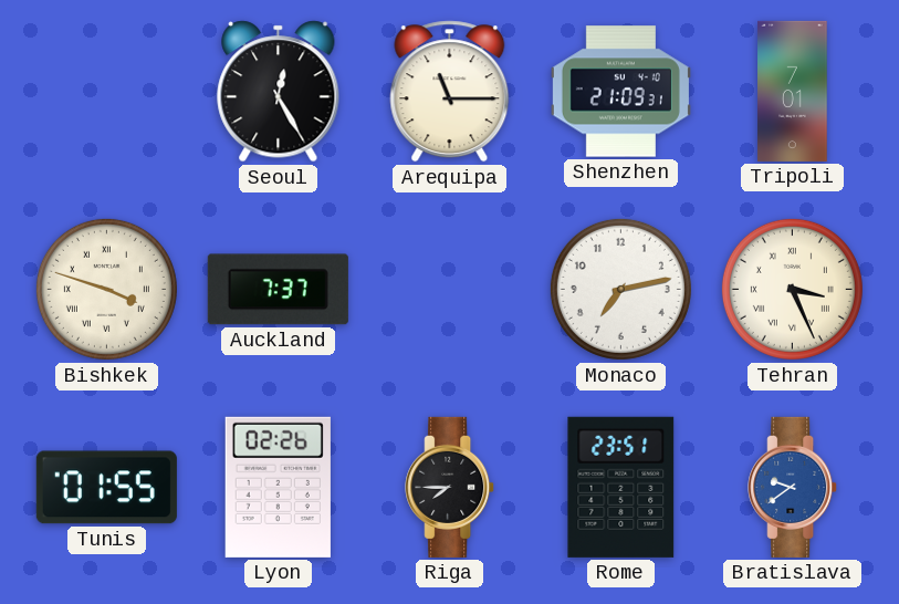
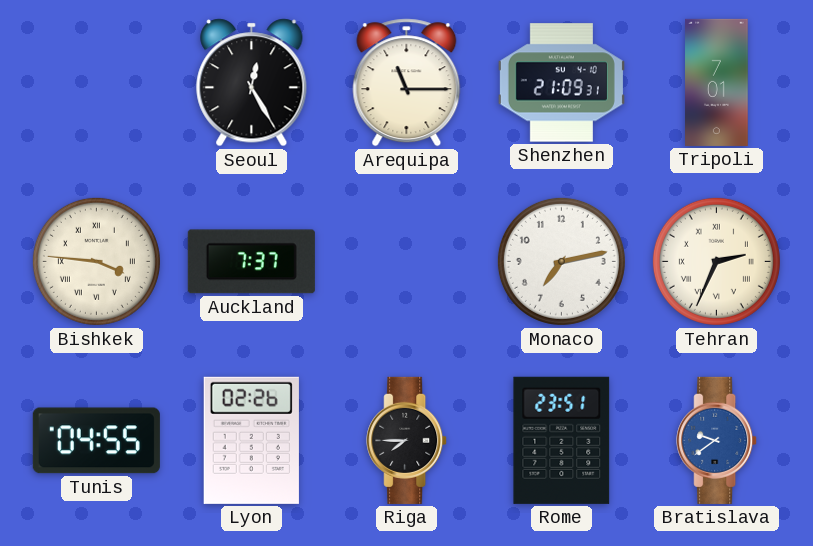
Bishkek: 3:48 -> 3:46
Tehran: 3:26 -> 2:34
Tunis: 01:55 -> 04:55
